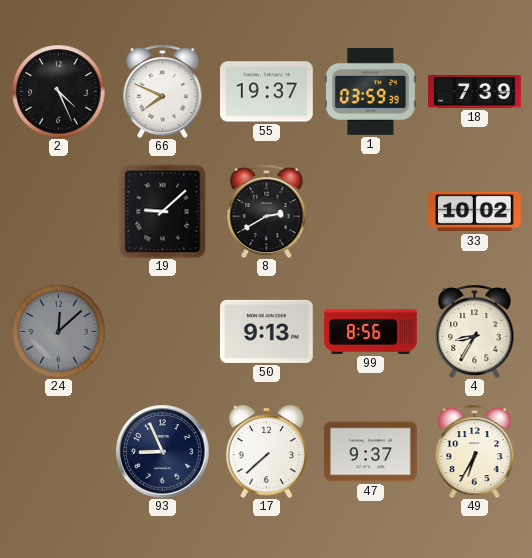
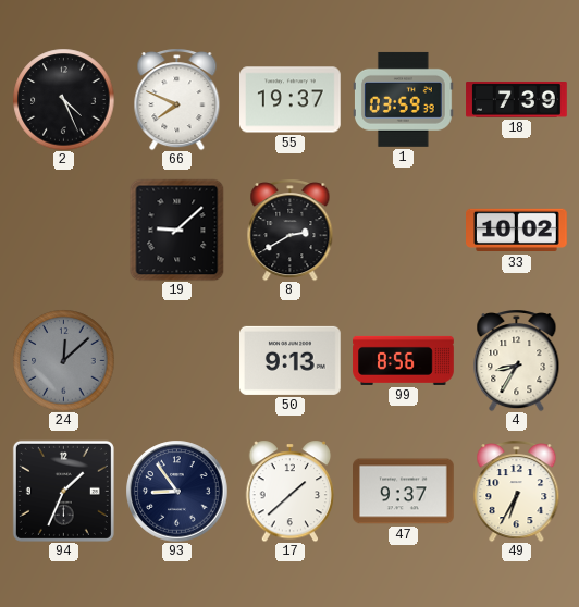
94: none -> 1:34
93: 8:56 -> 8:54
17: 7:38 -> 1:38
